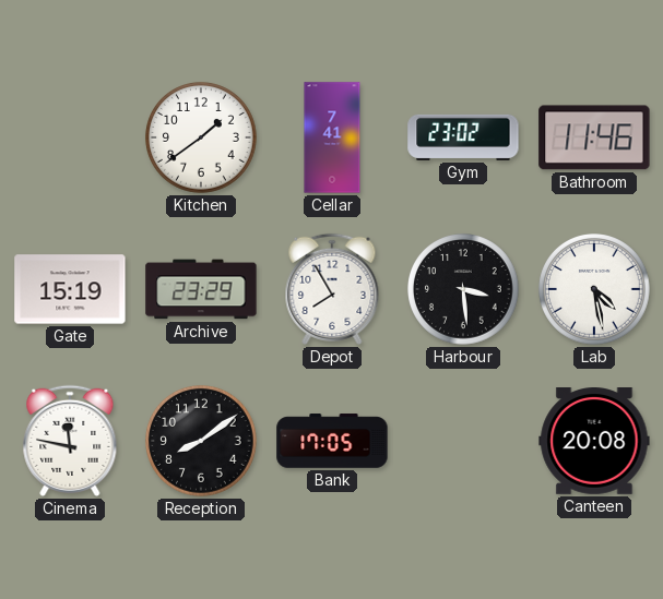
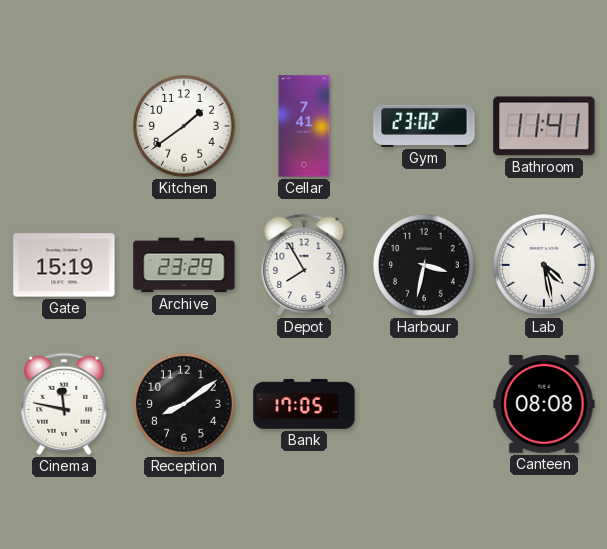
Bathroom: 11:46 -> 11:41
Harbour: 3:29 -> 3:32
Canteen: 20:08 -> 08:08
